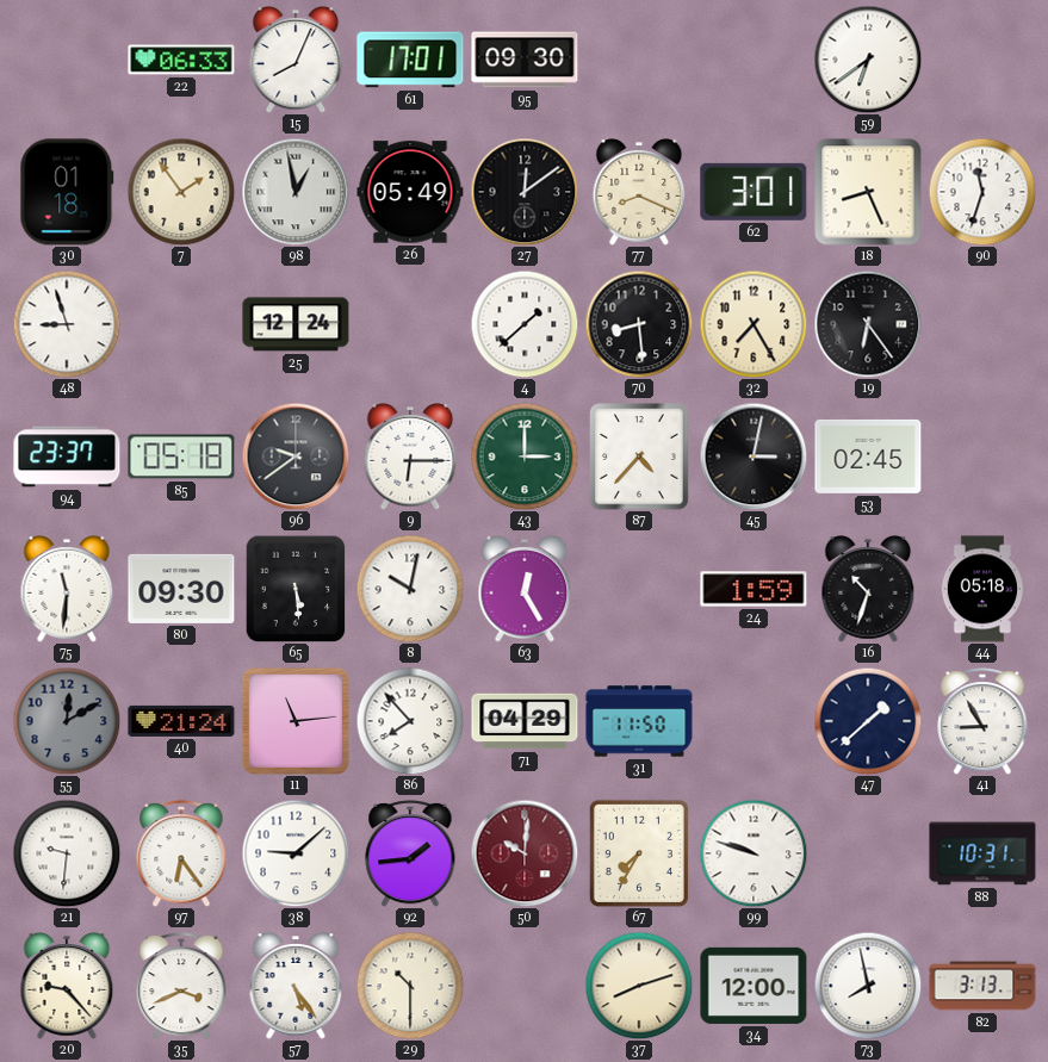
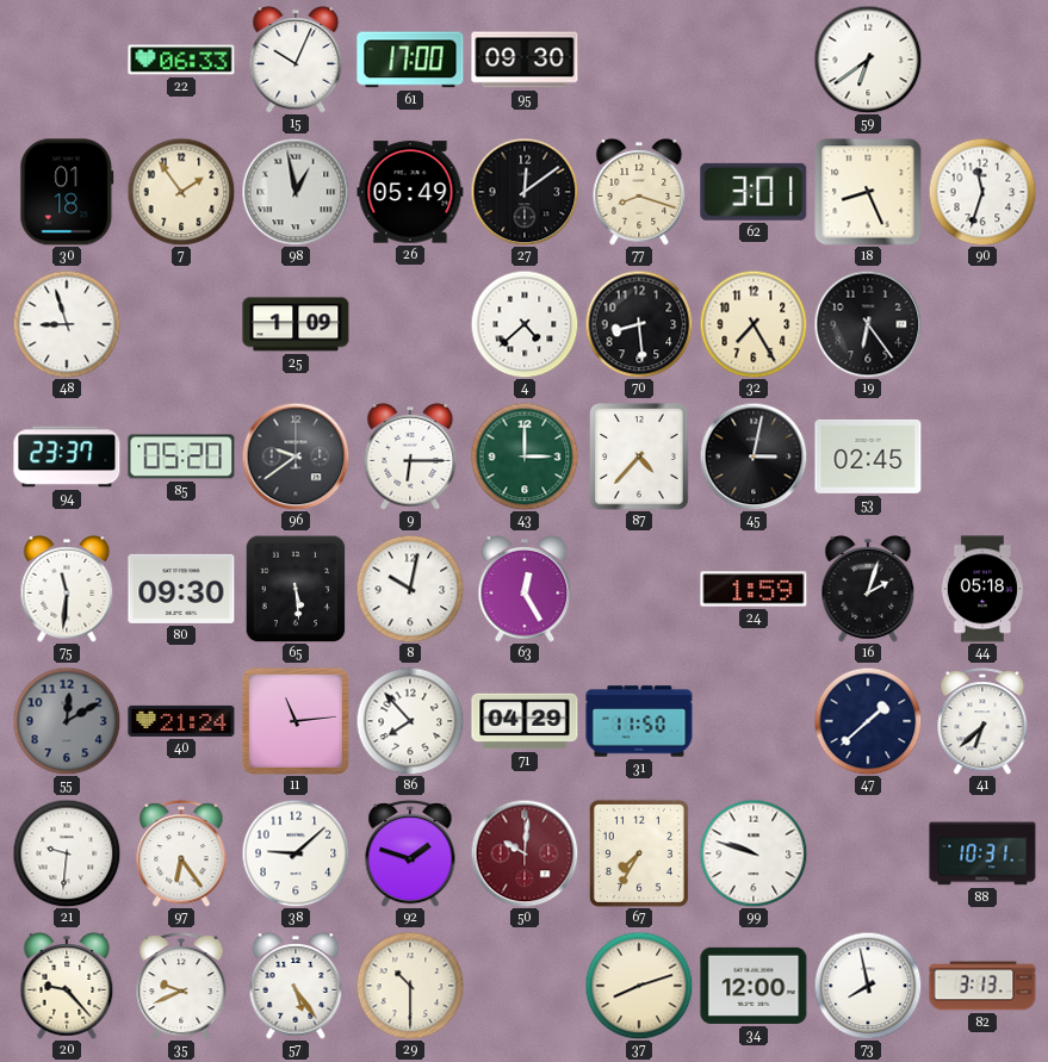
15: 8:04 -> 10:04
61: 17:01 -> 17:00
77: 8:19 -> 8:18
25: 12:24 -> 1:09
4: 1:38 -> 4:38
85: 05:18 -> 05:20
16: 10:33 -> 2:03
41: 8:55 -> 6:38
92: 1:44 -> 1:48
35: 3:41 -> 9:41
